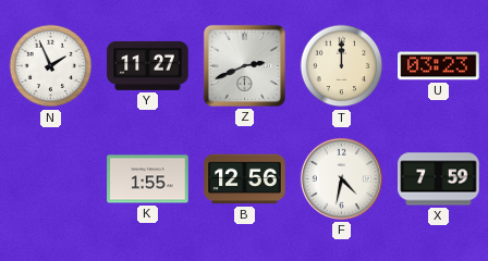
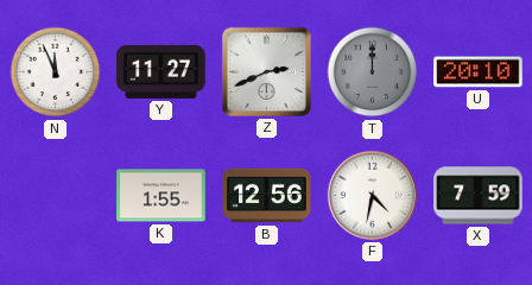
N: 1:56 -> 11:56
T dial: cream -> grey
U: 03:23 -> 20:10
